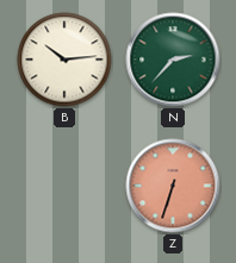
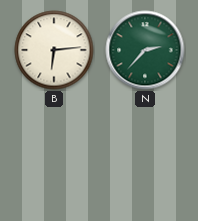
B: 10:14 -> 6:14
Z: 6:33 -> none
